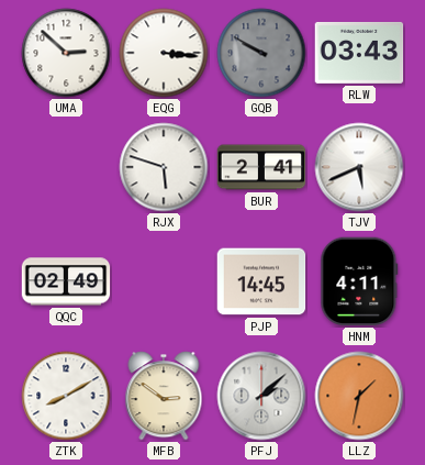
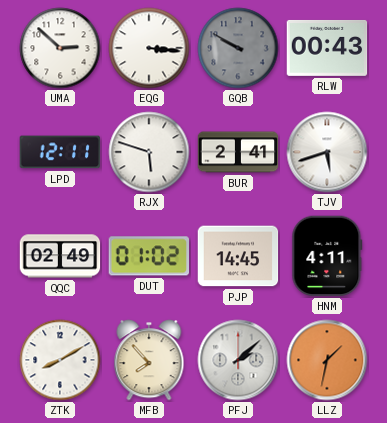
RLW: 03:43 -> 00:43
LPD: none -> 12:11
TJV: 5:41 -> 5:42
DUT: none -> 01:02
MFB: 2:51 -> 7:53
